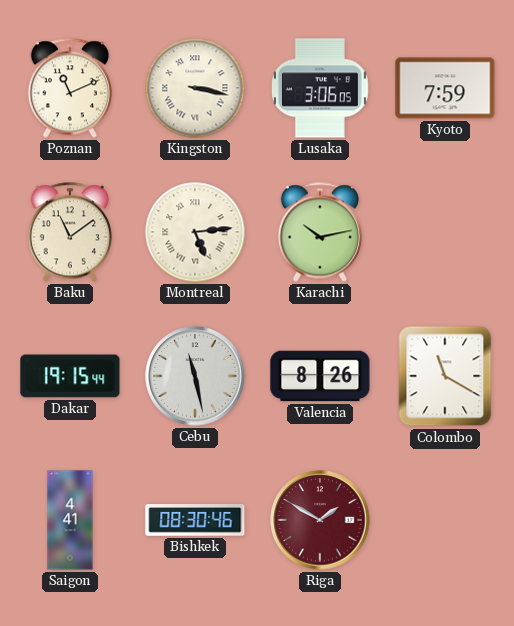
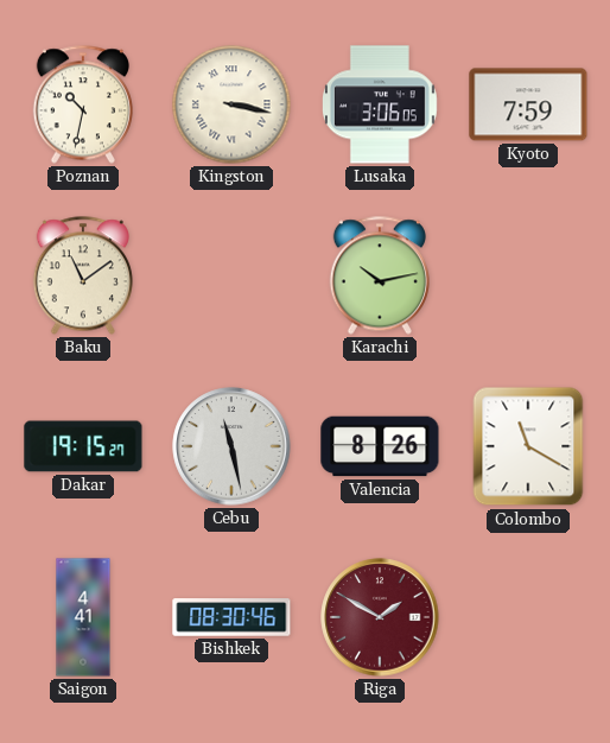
Poznan: 11:11 -> 10:32
Montreal: 5:14 -> none
Dakar: 19:15:44 -> 19:15:27
